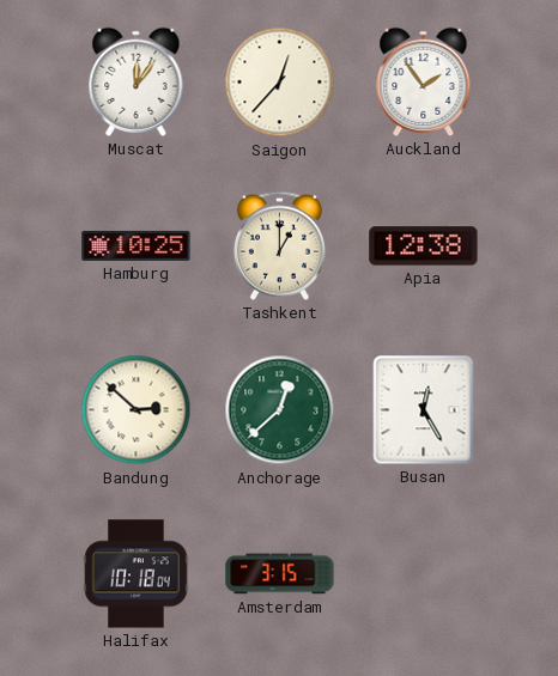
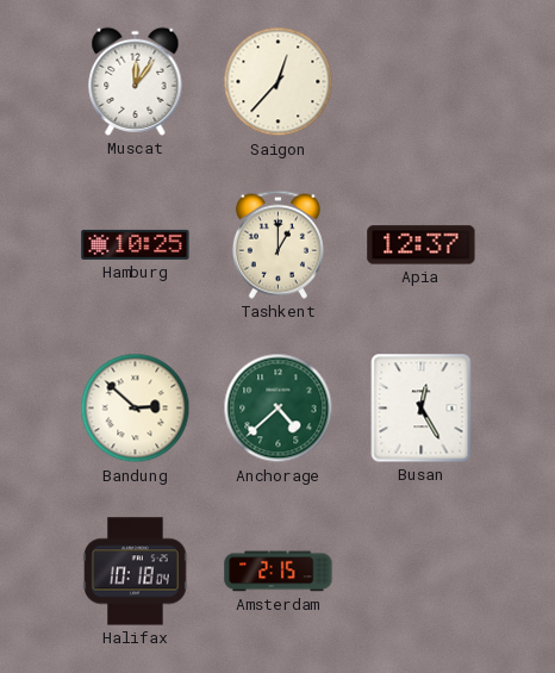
Auckland: 1:54 -> none
Apia: 12:38 -> 12:37
Anchorage: 12:38 -> 4:38
Amsterdam: 3:15 -> 2:15
